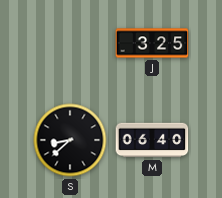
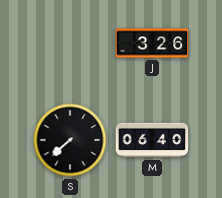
J: 3:25 -> 3:26
S: 8:38 -> 7:38
